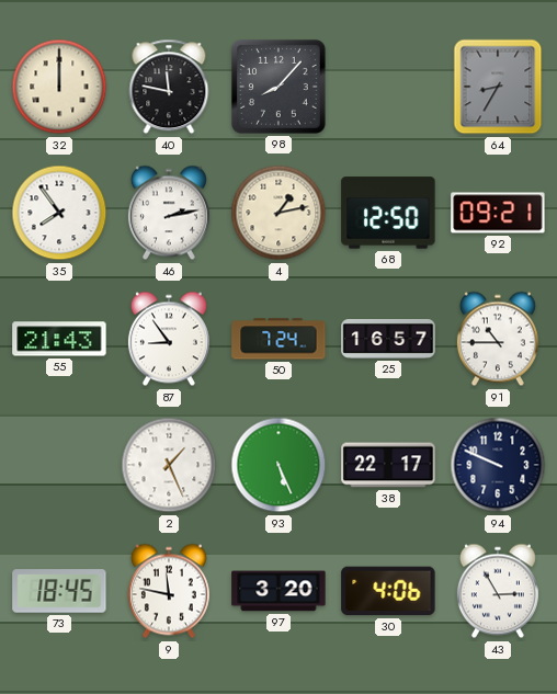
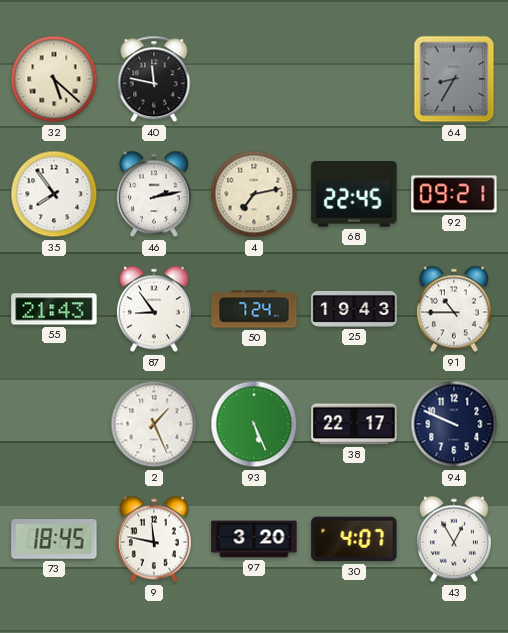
32: 12:00 -> 5:22
98: 8:07 -> none
4: 1:13 -> 7:13
68: 12:50 -> 22:45
25: 16:57 -> 19:43
30: 4:06 -> 4:07
43: 2:55 -> 12:55
